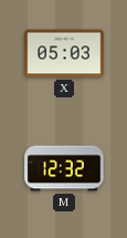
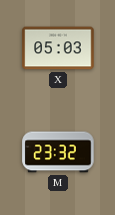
M: 12:32 -> 23:32
